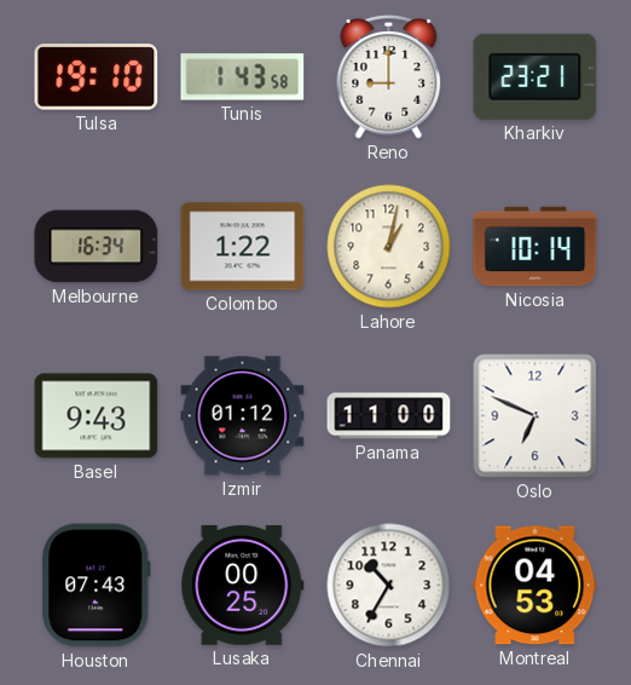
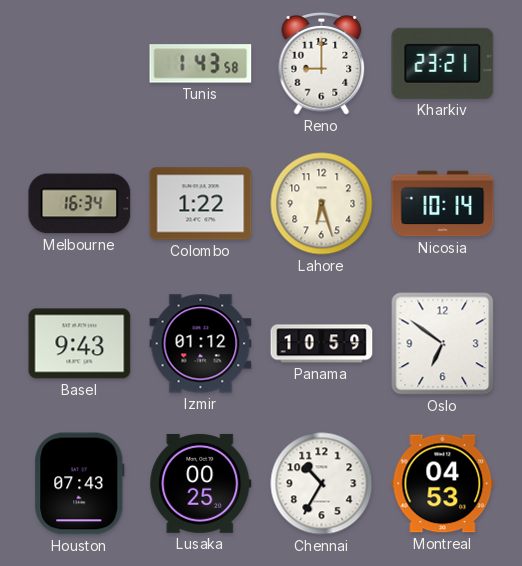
Tulsa: 19:10 -> none
Lahore: 1:02 -> 6:27
Panama: 11:00 -> 10:59
Oslo: 6:49 -> 6:51
